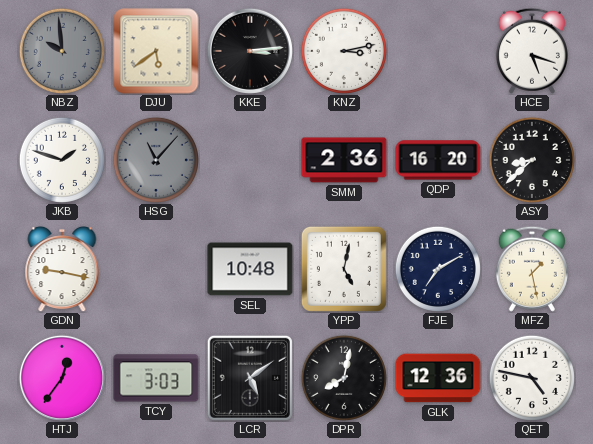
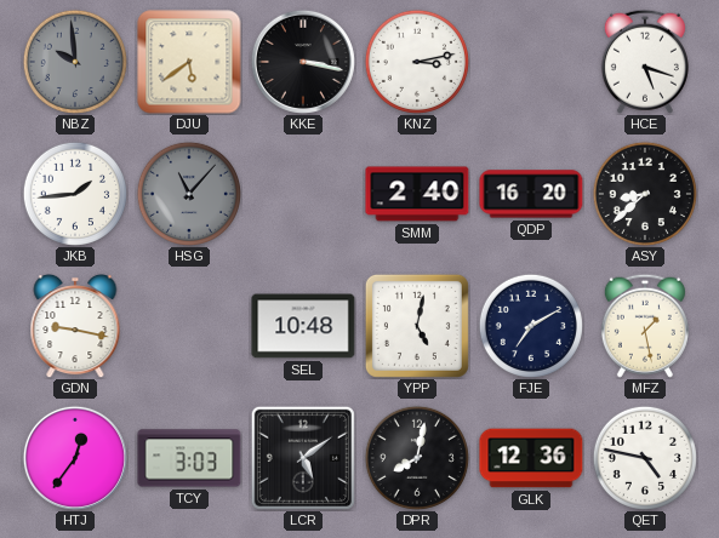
KKE: 3:14 -> 3:17
JKB: 1:48 -> 1:44
SMM: 2:36 -> 2:40
